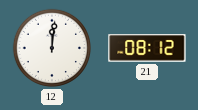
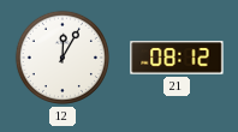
12: 12:01 -> 12:05
